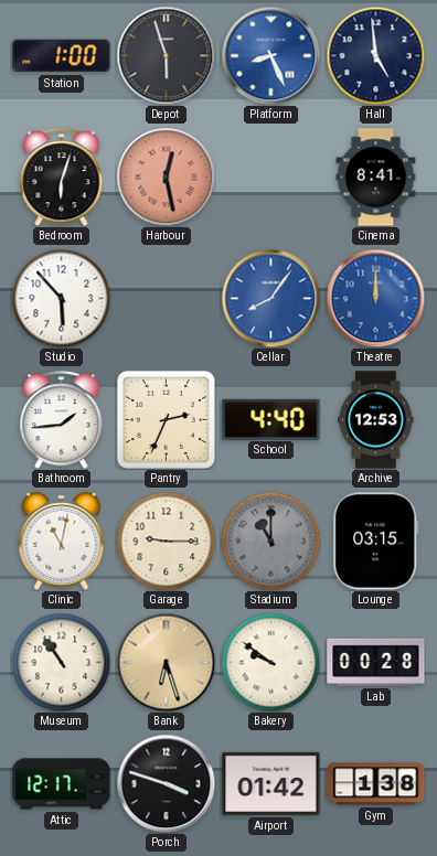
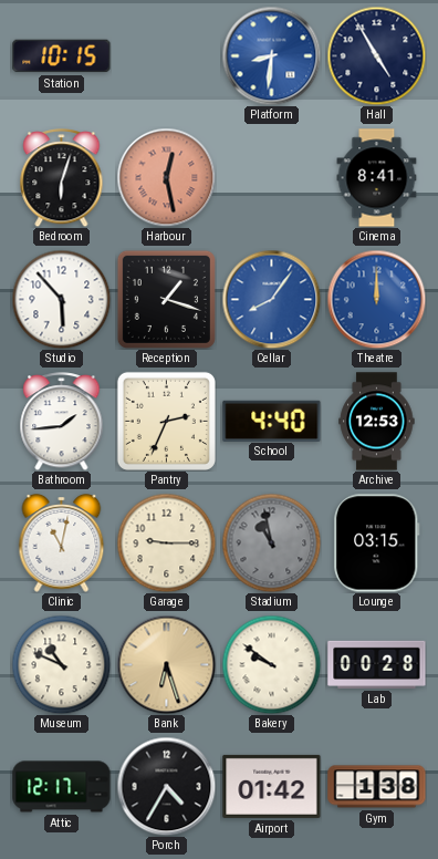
Station: 1:00 -> 10:15
Depot: 5:57 -> none
Platform: 8:26 -> 8:31
Hall: 4:59 -> 4:55
Reception: none -> 1:18
Stadium: 11:00 -> 10:58
Museum: 10:54 -> 10:49
Porch: 3:48 -> 4:35
